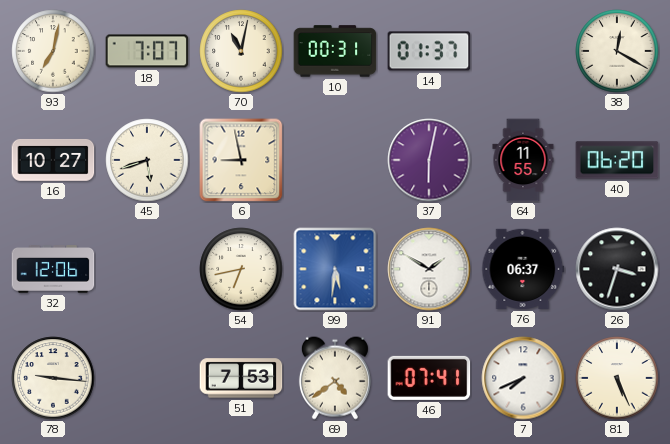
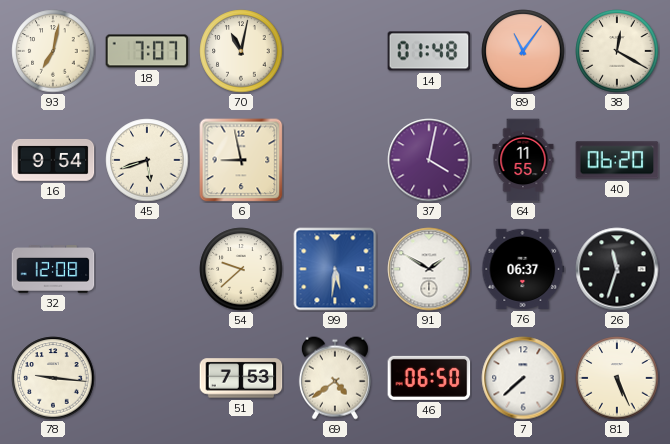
10: 00:31 -> none
14: 01:37 -> 01:48
89: none -> 11:06
16: 10:27 -> 9:54
37: 6:02 -> 4:02
32: 12:06 -> 12:08
54: 6:43 -> 9:38
26: 3:33 -> 11:33
46: 07:41 -> 06:50
7: 7:41 -> 7:38
